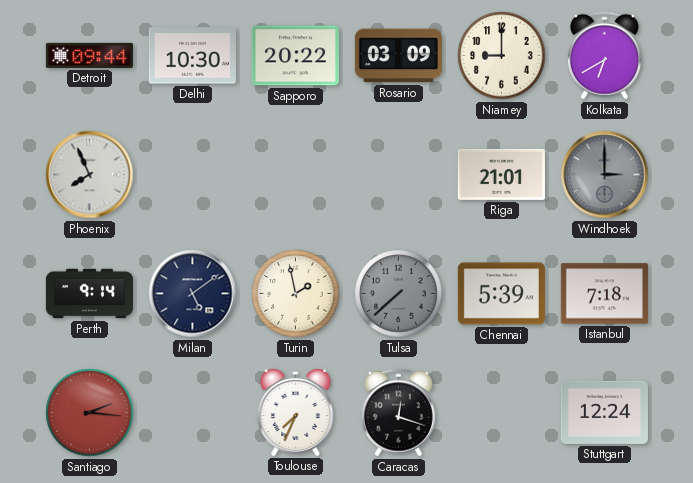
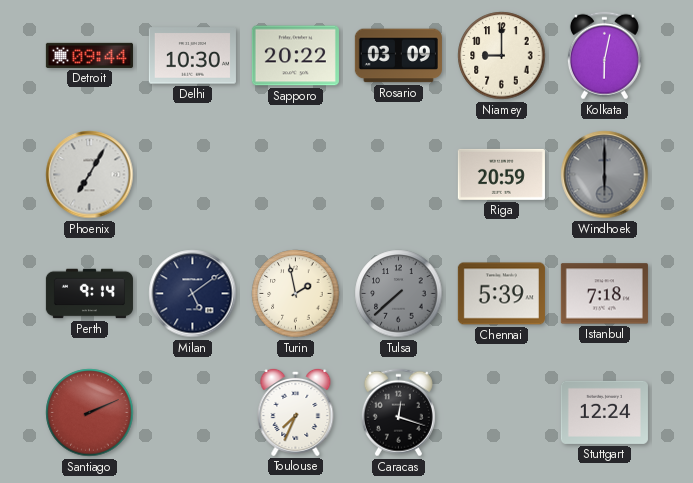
Kolkata: 6:40 -> 6:02
Phoenix: 7:56 -> 7:05
Riga: 21:01 -> 20:59
Windhoek: 3:00 -> 6:00
Santiago: 2:16 -> 2:11
